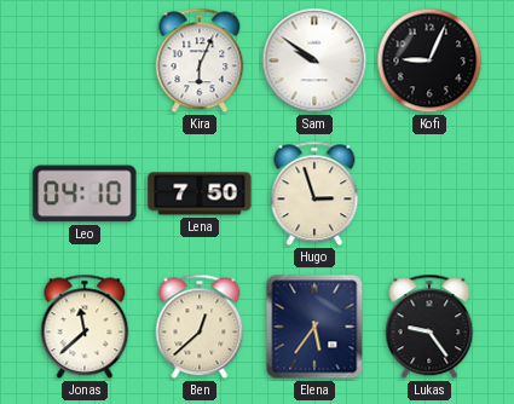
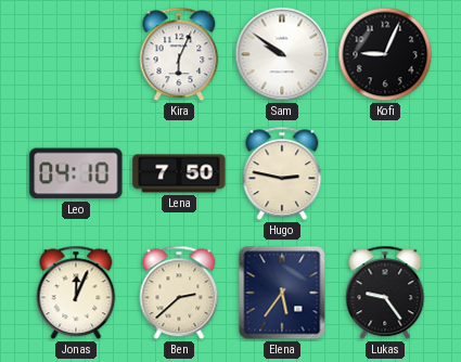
Hugo: 2:57 -> 2:47
Jonas: 11:38 -> 12:04
Ben: 12:38 -> 2:38
